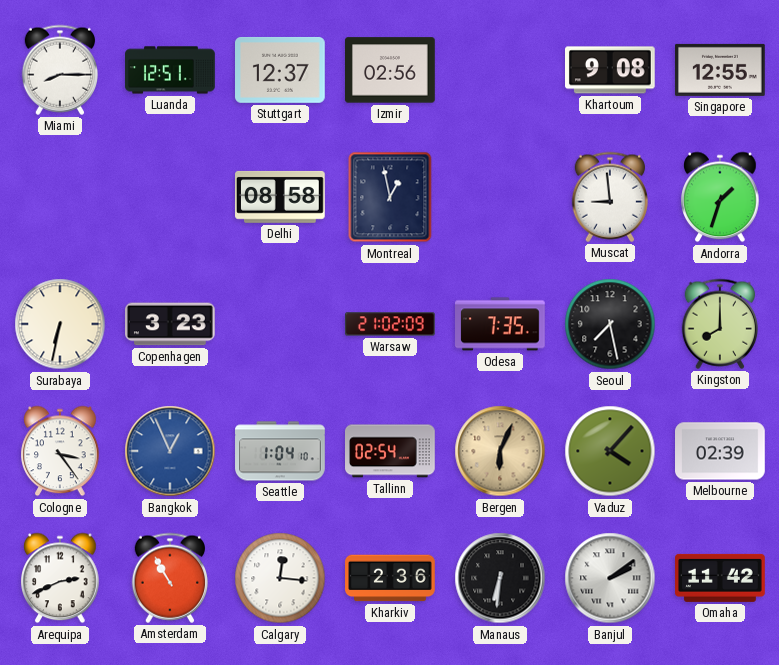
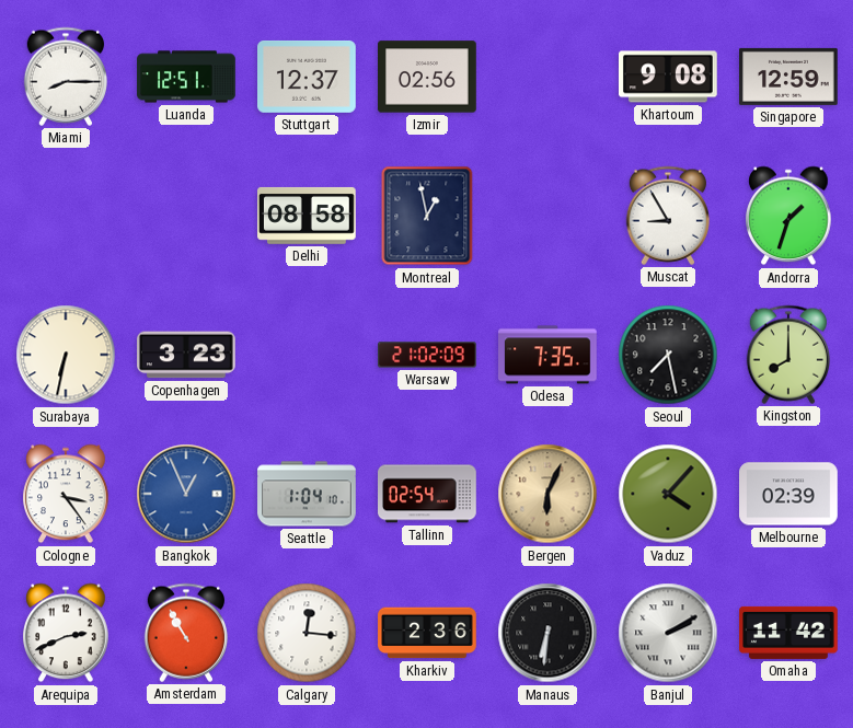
Singapore: 12:55 -> 12:59
Muscat: 8:59 -> 8:55
Banjul: 2:09 -> 2:10
